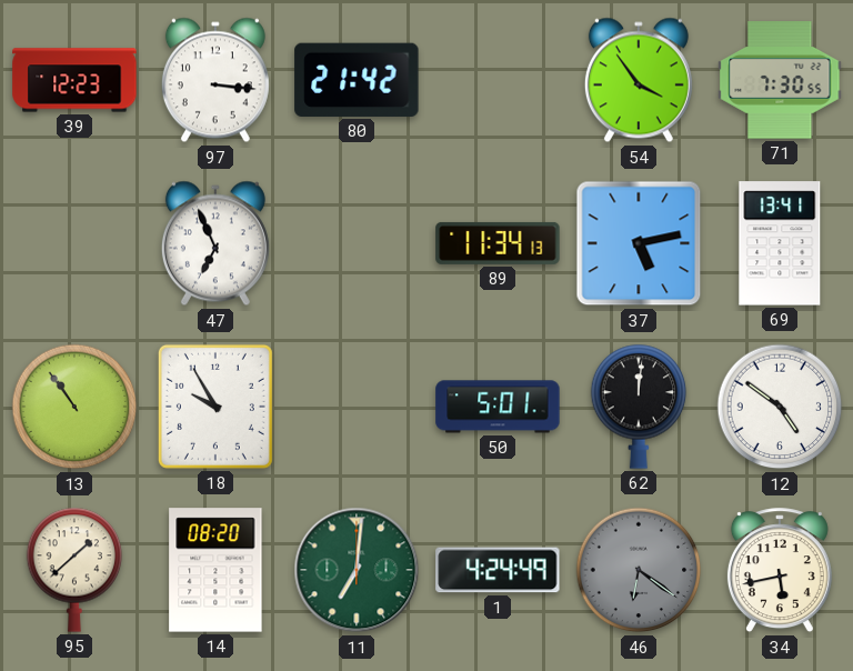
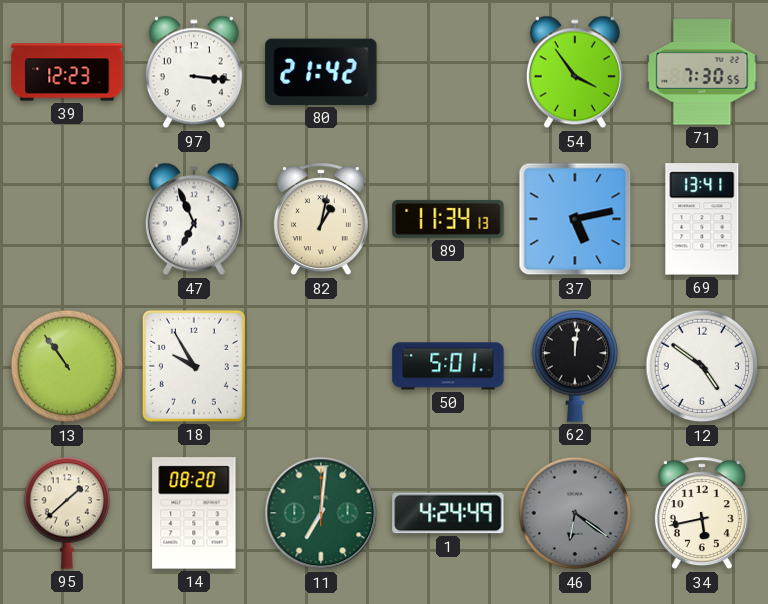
82: none -> 1:02
